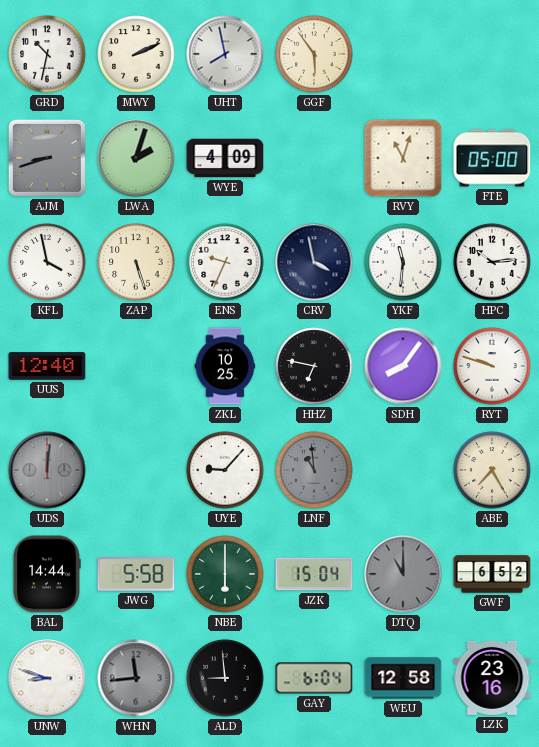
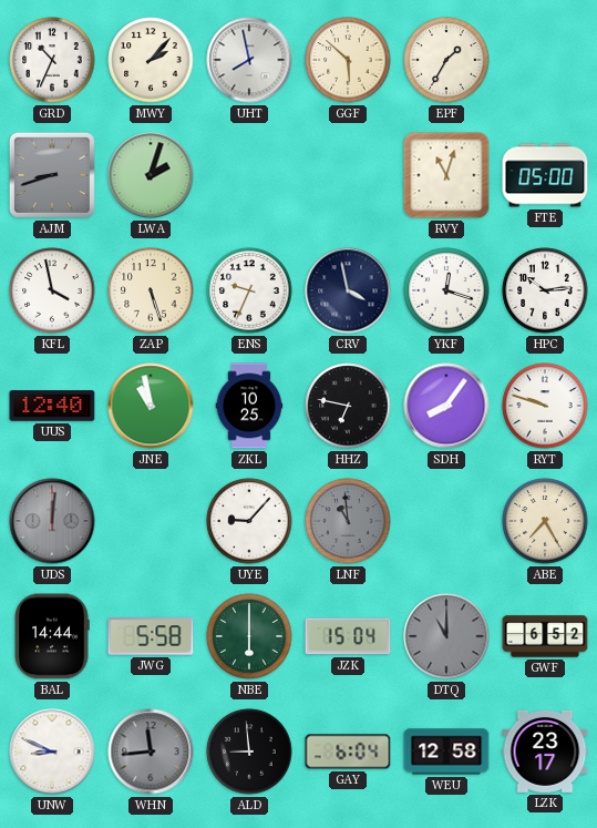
GRD: 10:32 -> 10:34
MWY: 2:11 -> 2:07
GGF: 5:54 -> 5:52
EPF: none -> 1:35
WYE: 4:09 -> none
YKF: 11:31 -> 12:18
JNE: none -> 10:58
UNW: 8:48 -> 8:49
LZK: 23:16 -> 23:17
